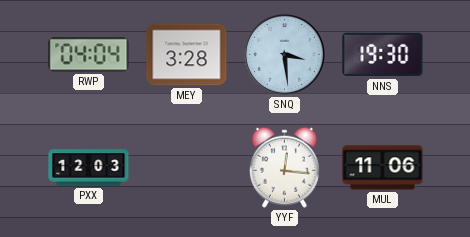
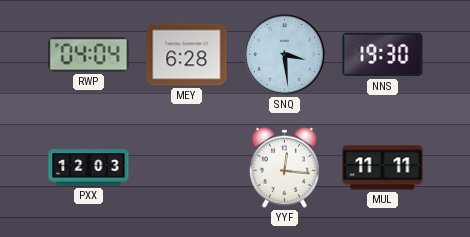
MEY: 3:28 -> 6:28
MUL: 11:06 -> 11:11
